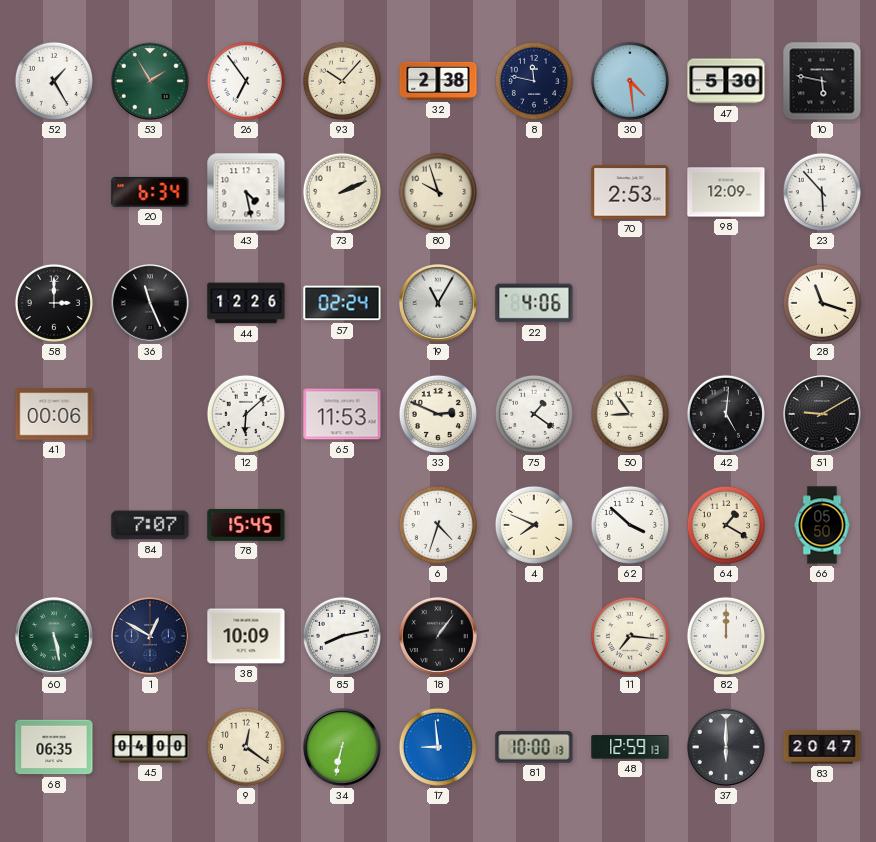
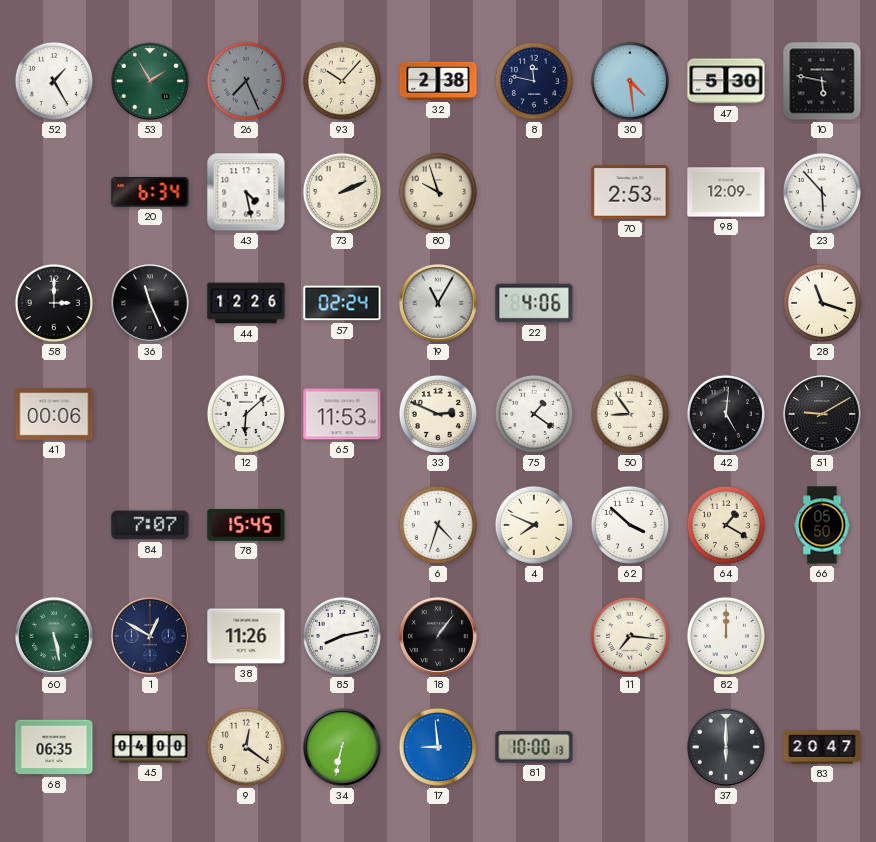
26: 6:54 -> 7:26
26 dial: white -> grey
38: 10:09 -> 11:26
48: 12:59 -> none
